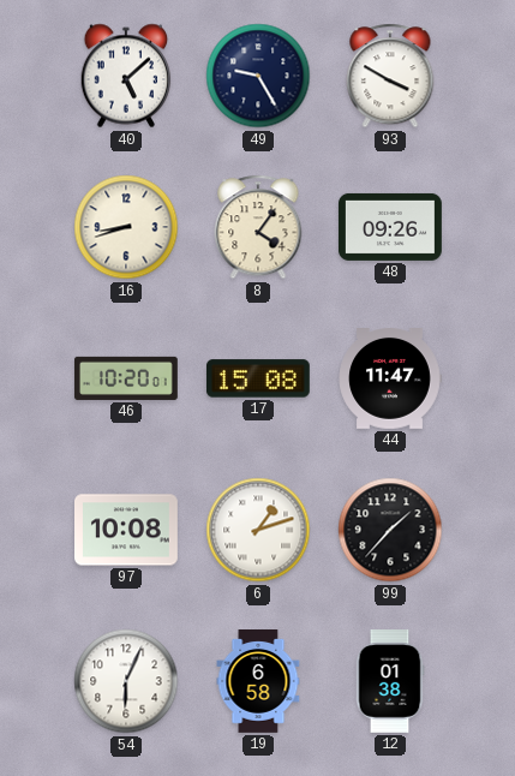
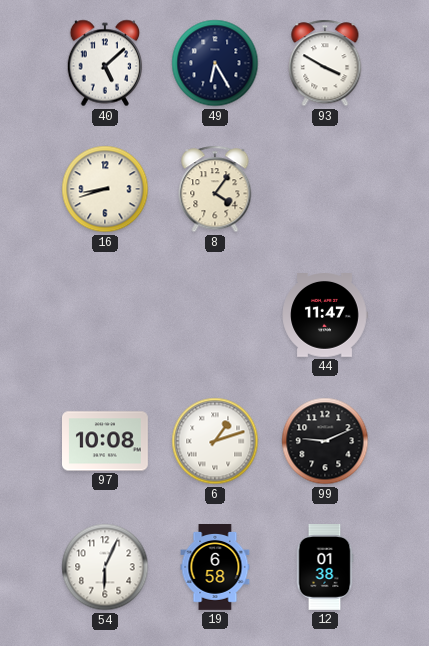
49: 9:25 -> 6:25
48: 09:26 -> none
46: 10:20 -> none
17: 15:08 -> none
99: 1:37 -> 9:11
